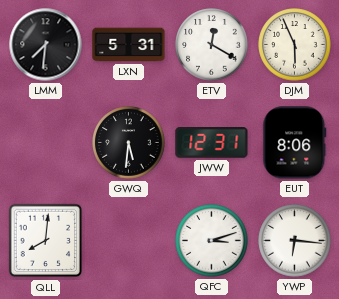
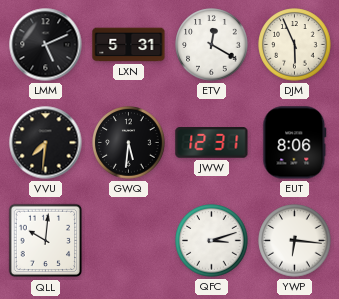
LMM: 7:31 -> 5:11
VVU: none -> 7:31
QLL: 8:01 -> 10:01
